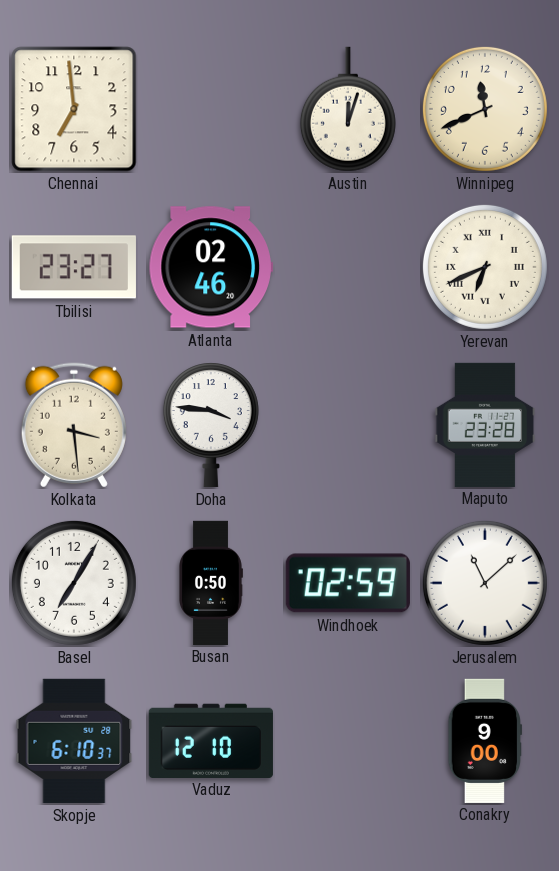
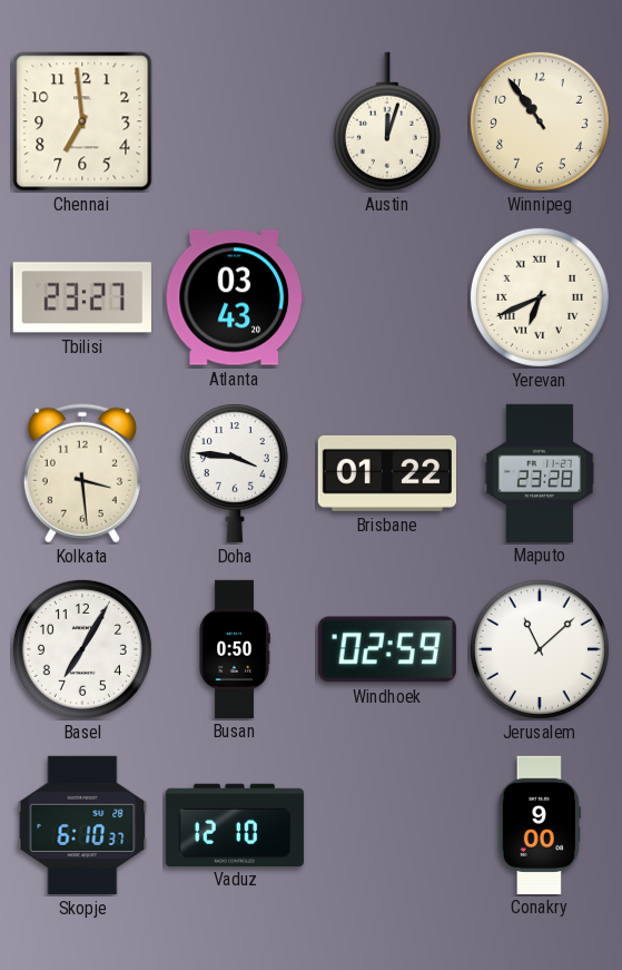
Winnipeg: 11:41 -> 10:54
Atlanta: 02:46 -> 03:43
Brisbane: none -> 01:22
